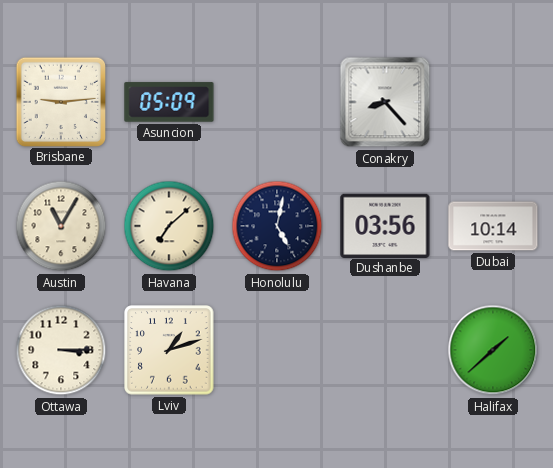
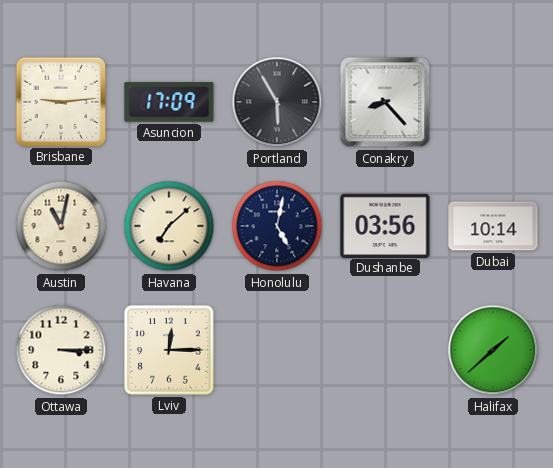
Asuncion: 05:09 -> 17:09
Portland: none -> 5:55
Austin: 11:05 -> 11:02
Lviv: 1:12 -> 12:15
